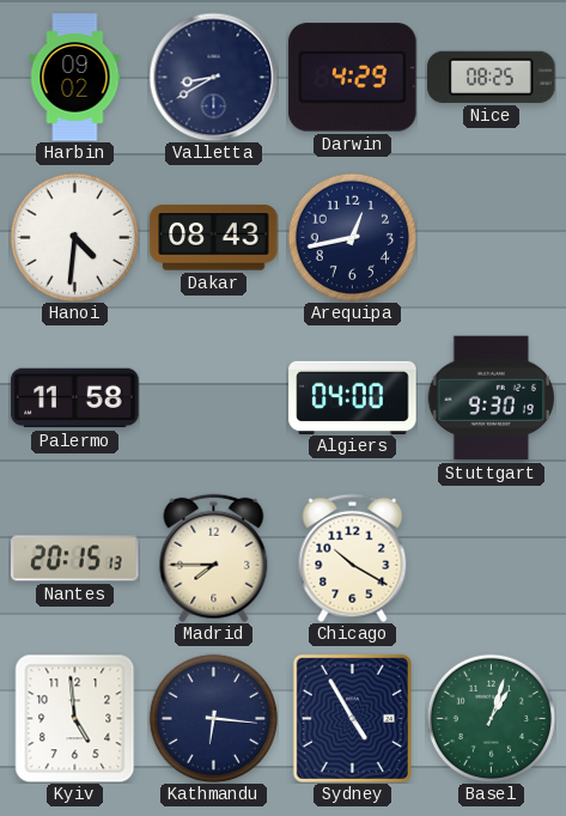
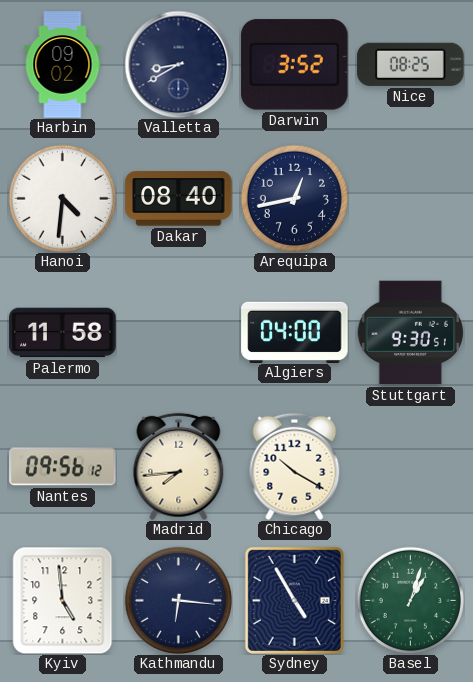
Darwin: 4:29 -> 3:52
Dakar: 08:43 -> 08:40
Stuttgart: 9:30:19 -> 9:30:51
Nantes: 20:15 -> 09:56
Madrid: 7:45 -> 7:44
